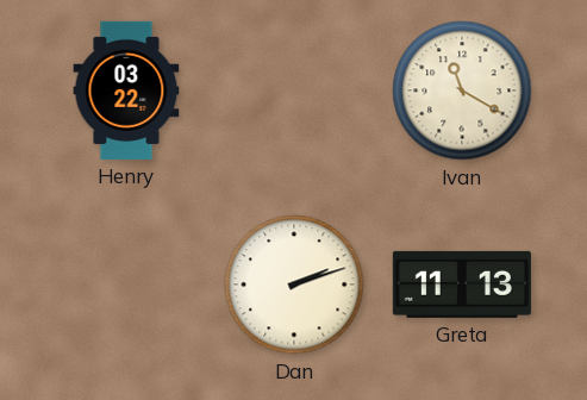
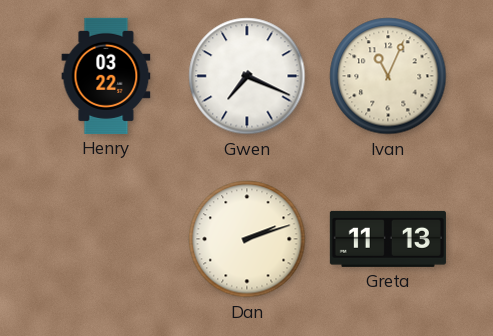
Gwen: none -> 7:19
Ivan: 11:20 -> 11:04
